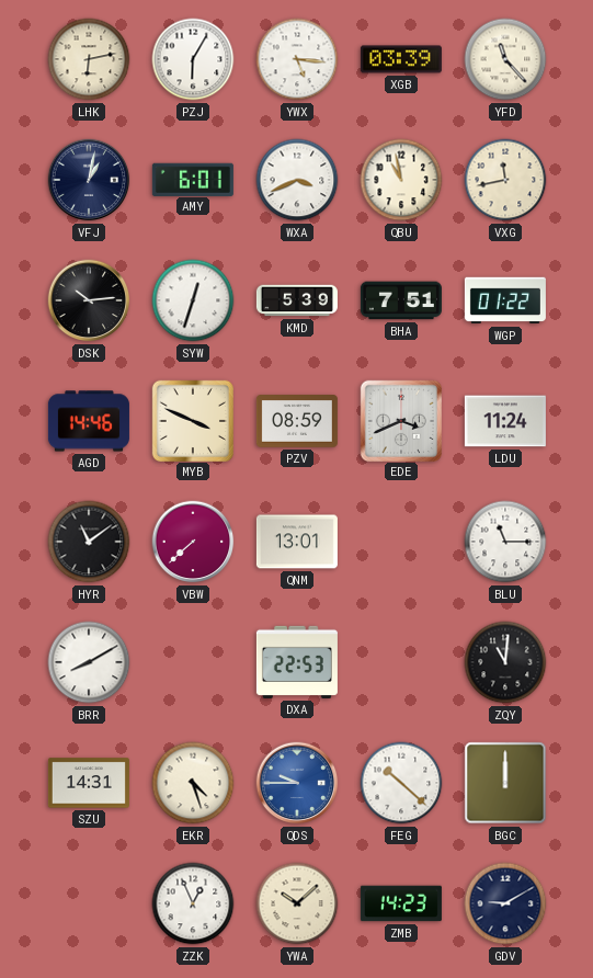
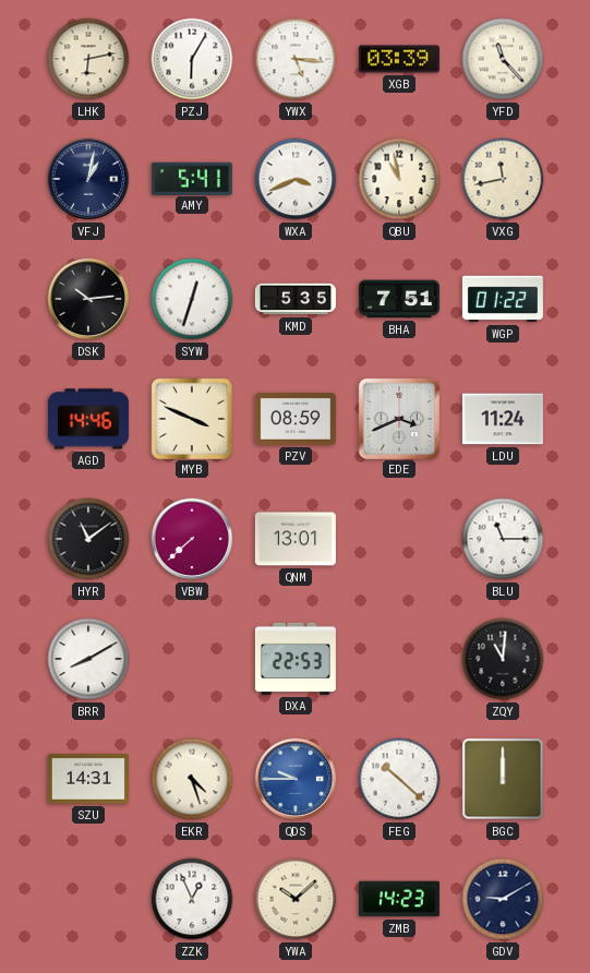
AMY: 6:01 -> 5:41
KMD: 5:39 -> 5:35
